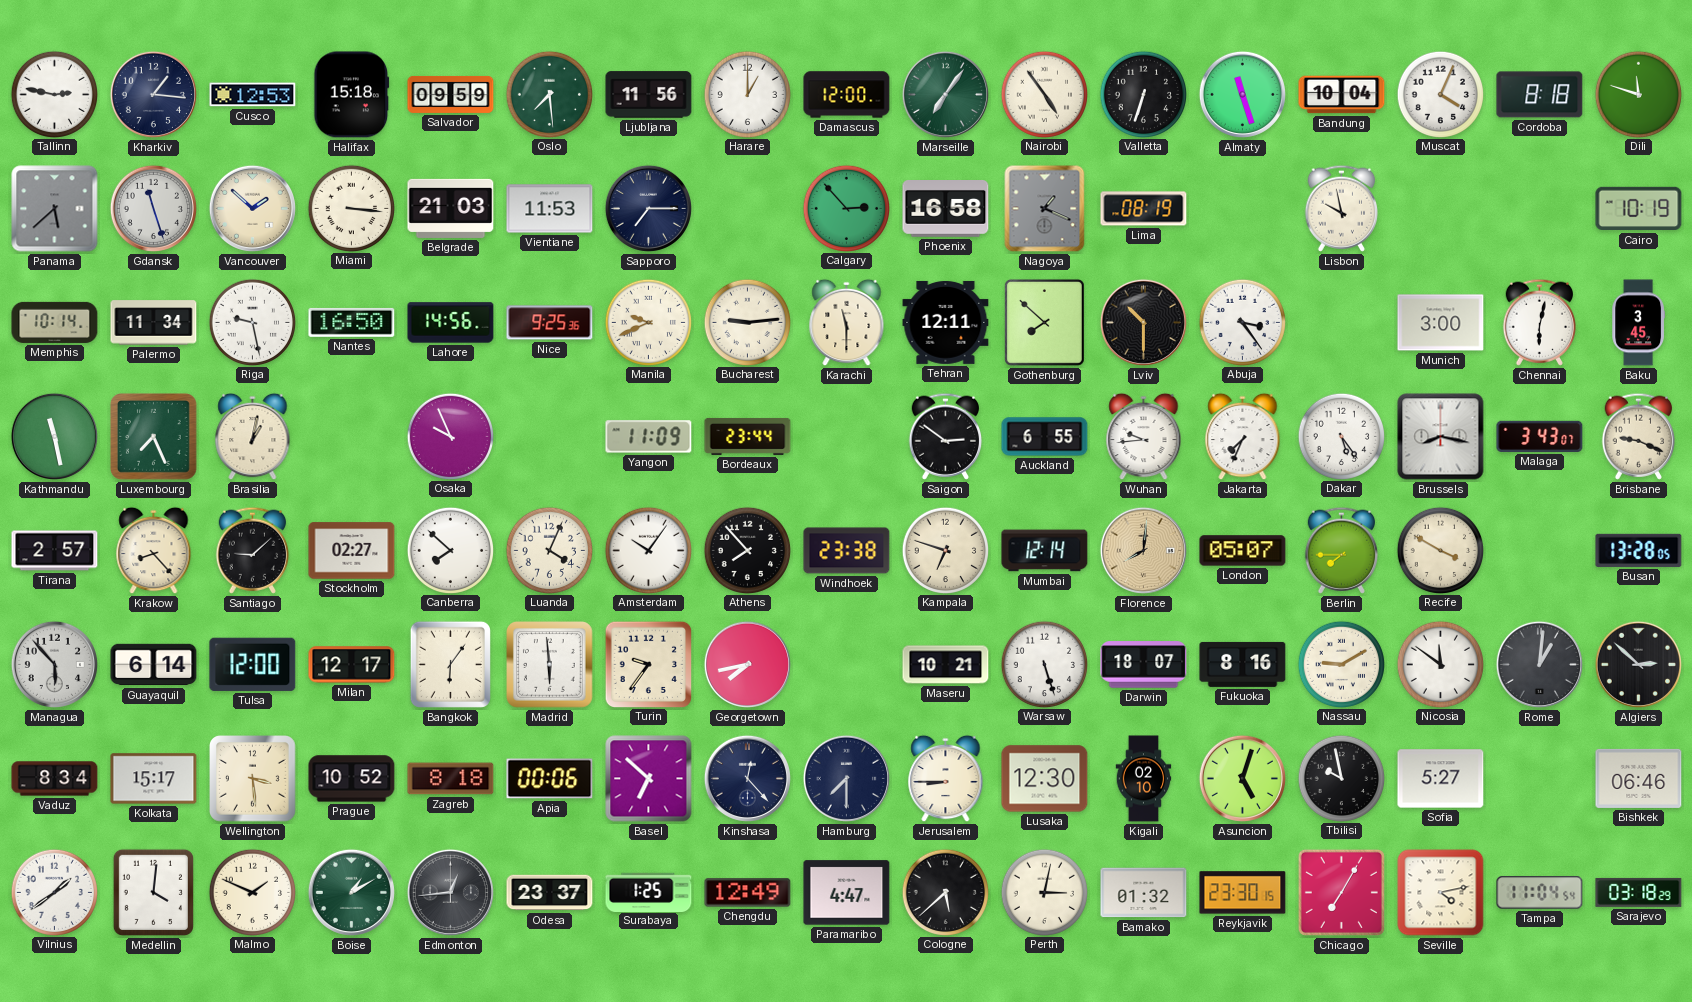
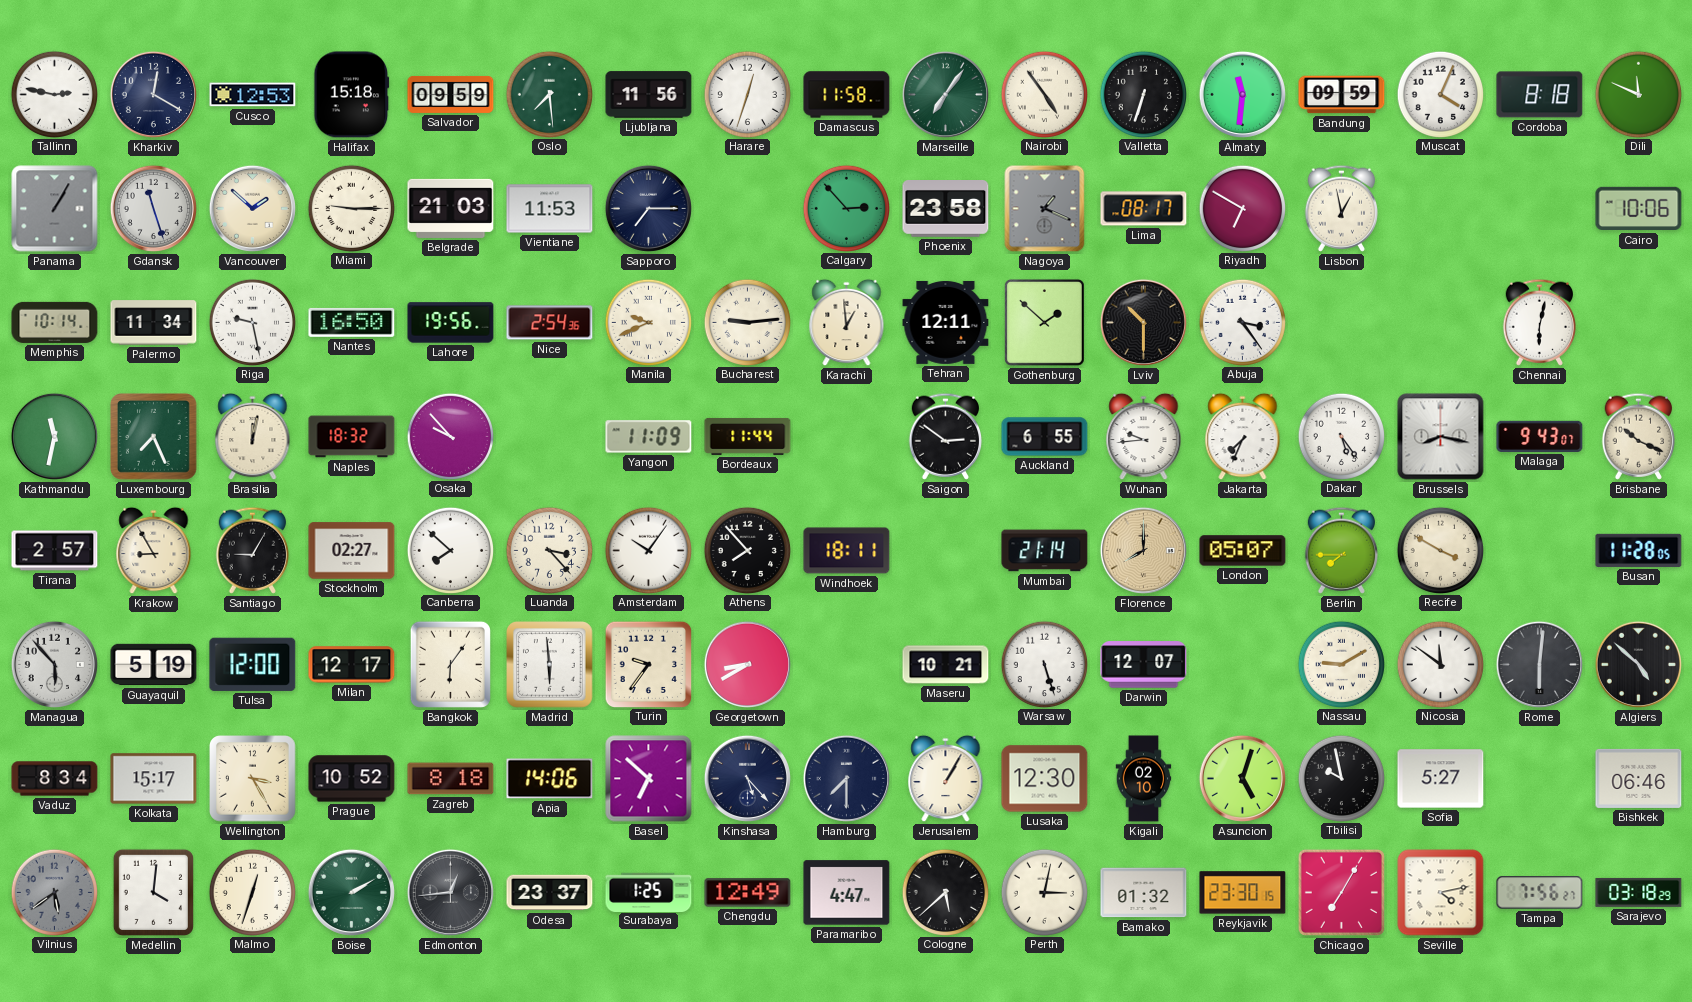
Kharkiv: 1:16 -> 12:20
Harare: 1:00 -> 12:33
Damascus: 12:00 -> 11:58
Almaty: 11:27 -> 11:31
Bandung: 10:04 -> 09:59
Dili: 11:48 -> 11:49
Panama: 5:38 -> 1:05
Miami: 3:16 -> 9:15
Phoenix: 16:58 -> 23:58
Lima: 08:19 -> 08:17
Riyadh: none -> 6:50
Lisbon: 9:58 -> 12:58
Cairo: 10:19 -> 10:06
Lahore: 14:56 -> 19:56
Nice: 9:25 -> 2:54
Karachi: 11:30 -> 12:59
Gothenburg: 7:52 -> 1:52
Munich: 3:00 -> none
Baku: 3:45 -> none
Kathmandu: 11:28 -> 11:32
Brasilia: 1:02 -> 12:02
Naples: none -> 18:32
Osaka: 9:56 -> 9:53
Bordeaux: 23:44 -> 11:44
Malaga: 3:43 -> 9:43
Brisbane: 9:19 -> 10:19
Krakow: 8:23 -> 8:55
Santiago: 9:08 -> 9:05
Luanda: 4:04 -> 3:23
Windhoek: 23:38 -> 18:11
Kampala: 6:48 -> none
Mumbai: 12:14 -> 21:14
Florence: 8:01 -> 8:00
Busan: 13:28 -> 11:28
Guayaquil: 6:14 -> 5:19
Georgetown: 7:43 -> 8:40
Darwin: 18:07 -> 12:07
Fukuoka: 8:16 -> none
Rome: 1:01 -> 6:01
Algiers: 2:52 -> 4:52
Wellington: 3:29 -> 3:25
Apia: 00:06 -> 14:06
Kinshasa: 12:23 -> 5:23
Jerusalem: 8:45 -> 1:05
Vilnius: 1:39 -> 5:39
Vilnius dial: white -> grey
Malmo: 1:49 -> 12:33
Boise: 1:10 -> 2:10
Tampa: 11:04 -> 7:56
